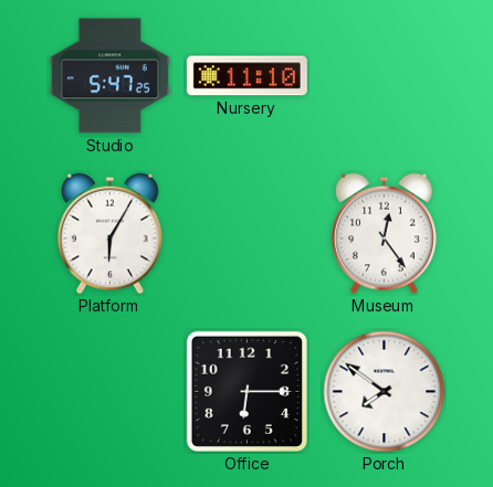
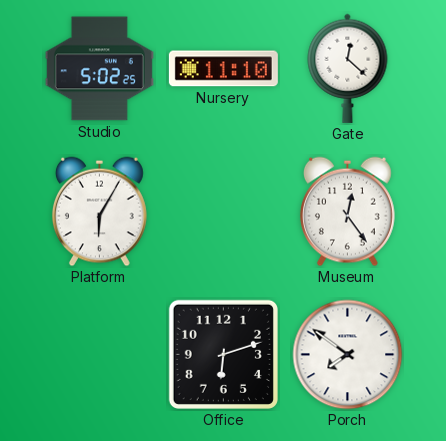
Studio: 5:47 -> 5:02
Gate: none -> 12:22
Office: 6:15 -> 6:12
